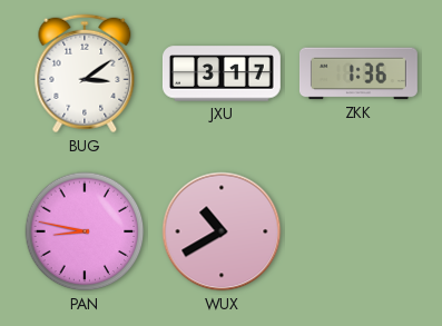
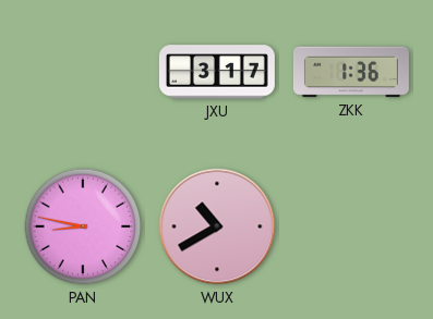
BUG: 3:09 -> none
